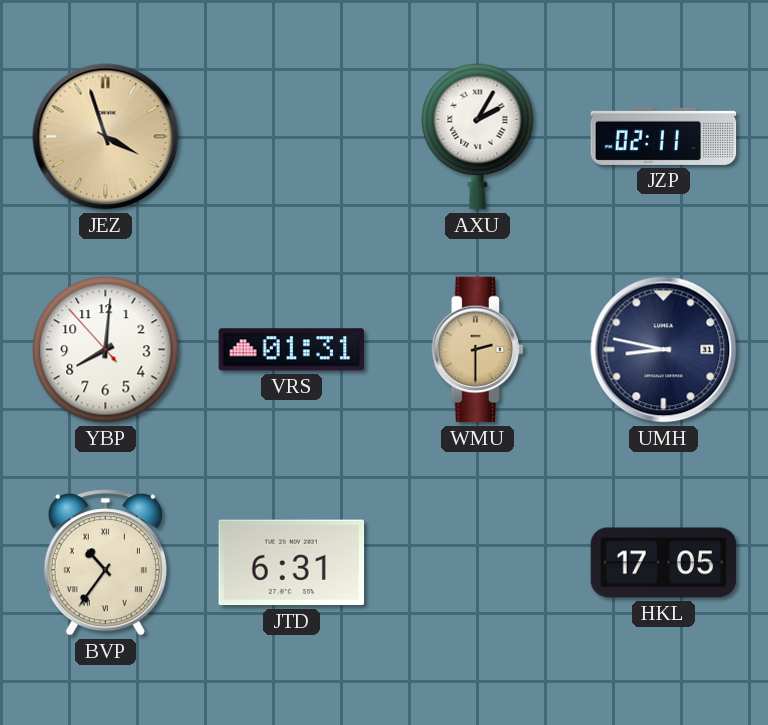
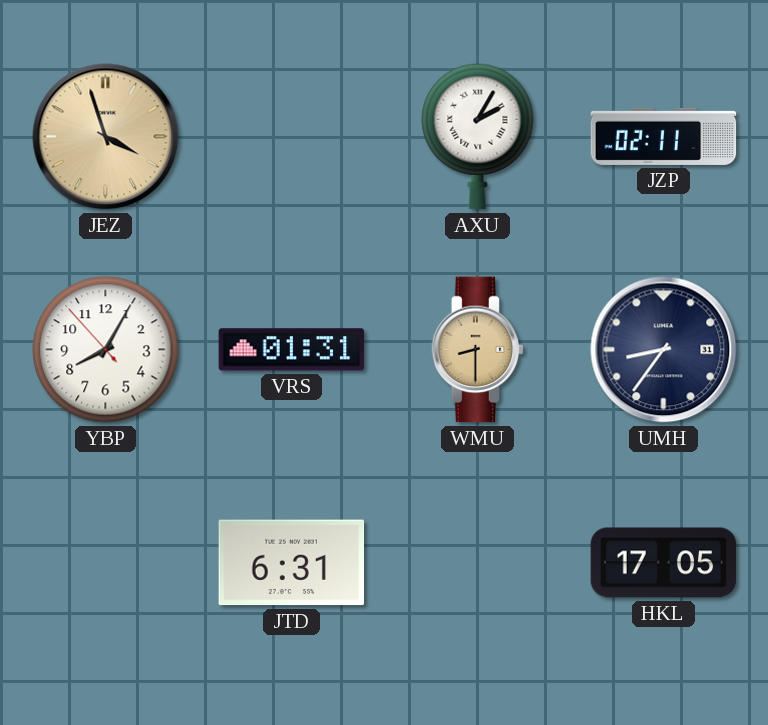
YBP: 8:00 -> 8:04
WMU: 2:30 -> 8:30
UMH: 8:47 -> 8:36
BVP: 10:36 -> none
